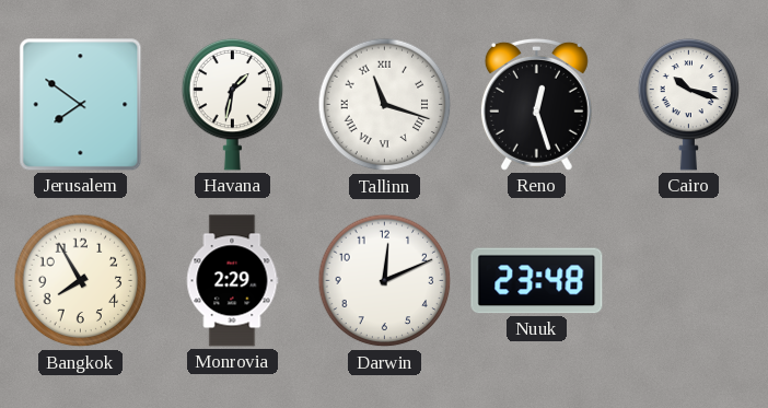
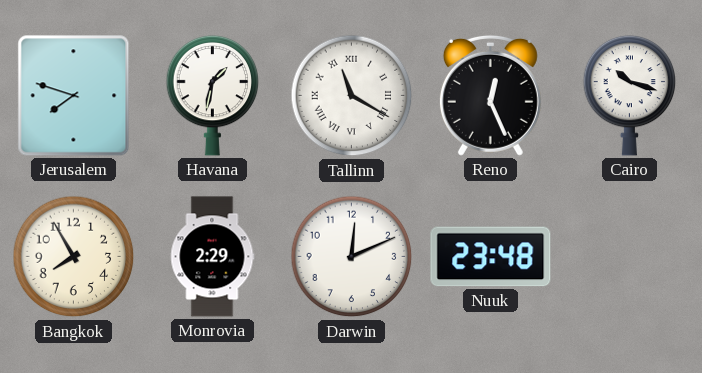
Jerusalem: 7:51 -> 7:48
Tallinn: 11:18 -> 11:20
Reno: 12:27 -> 12:26
